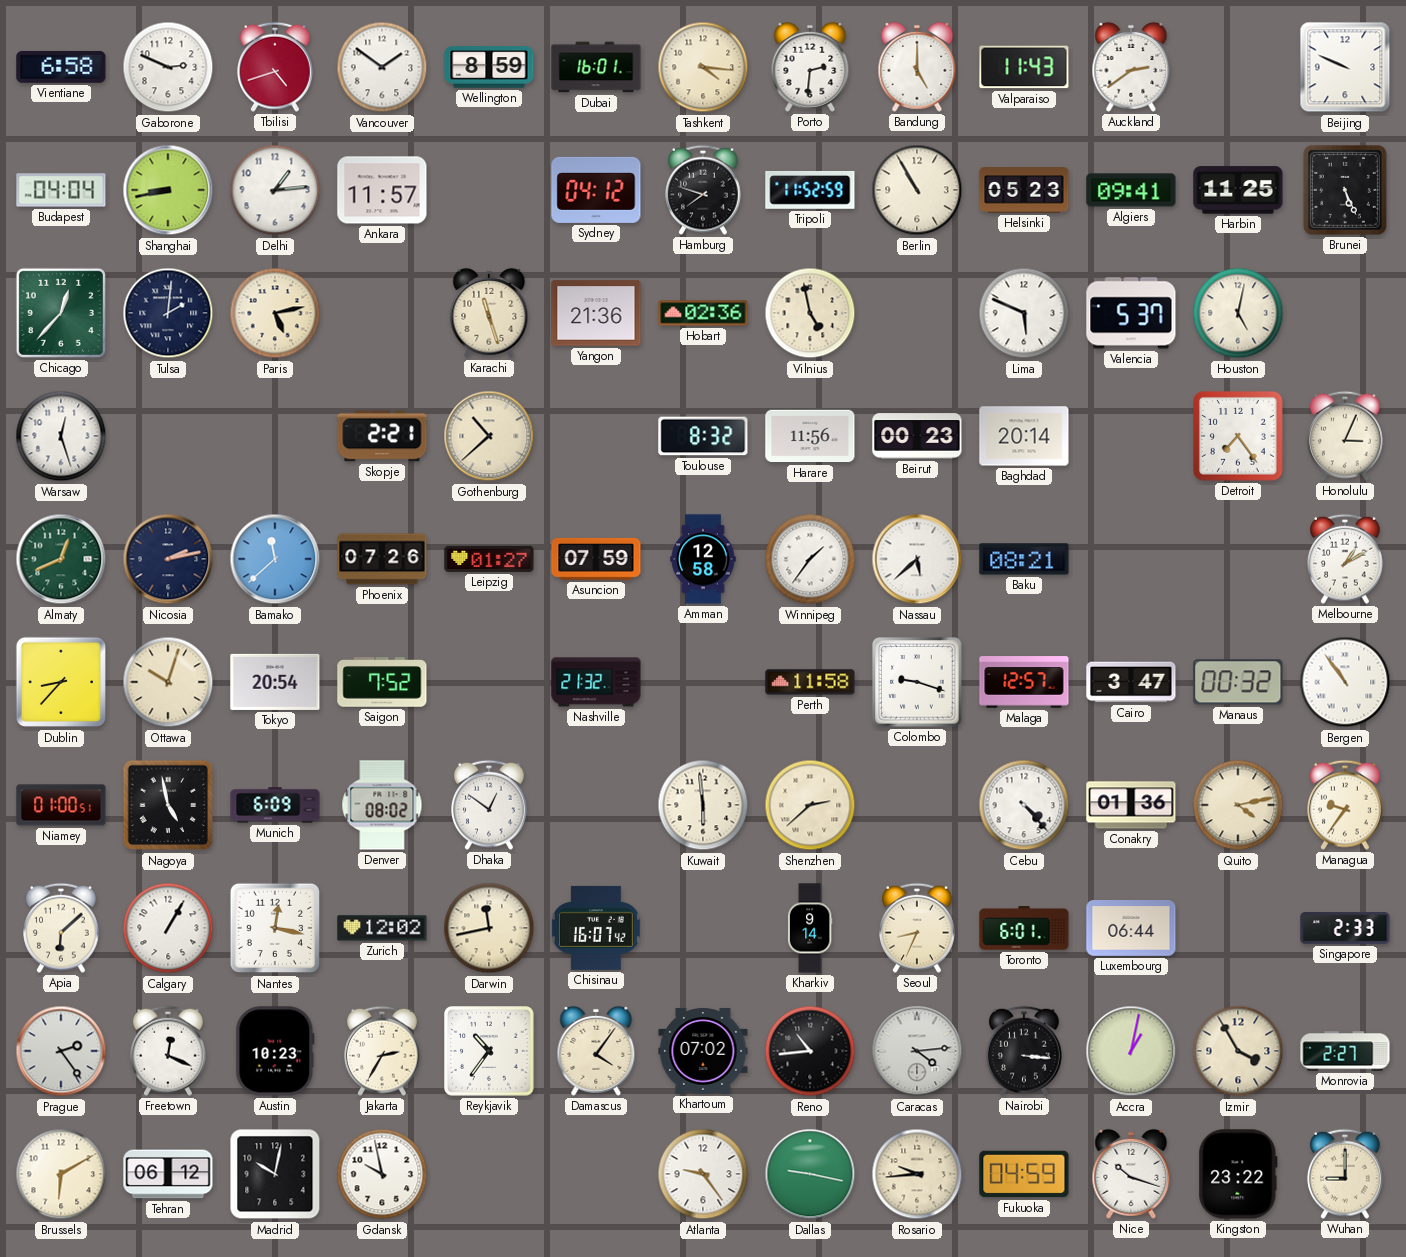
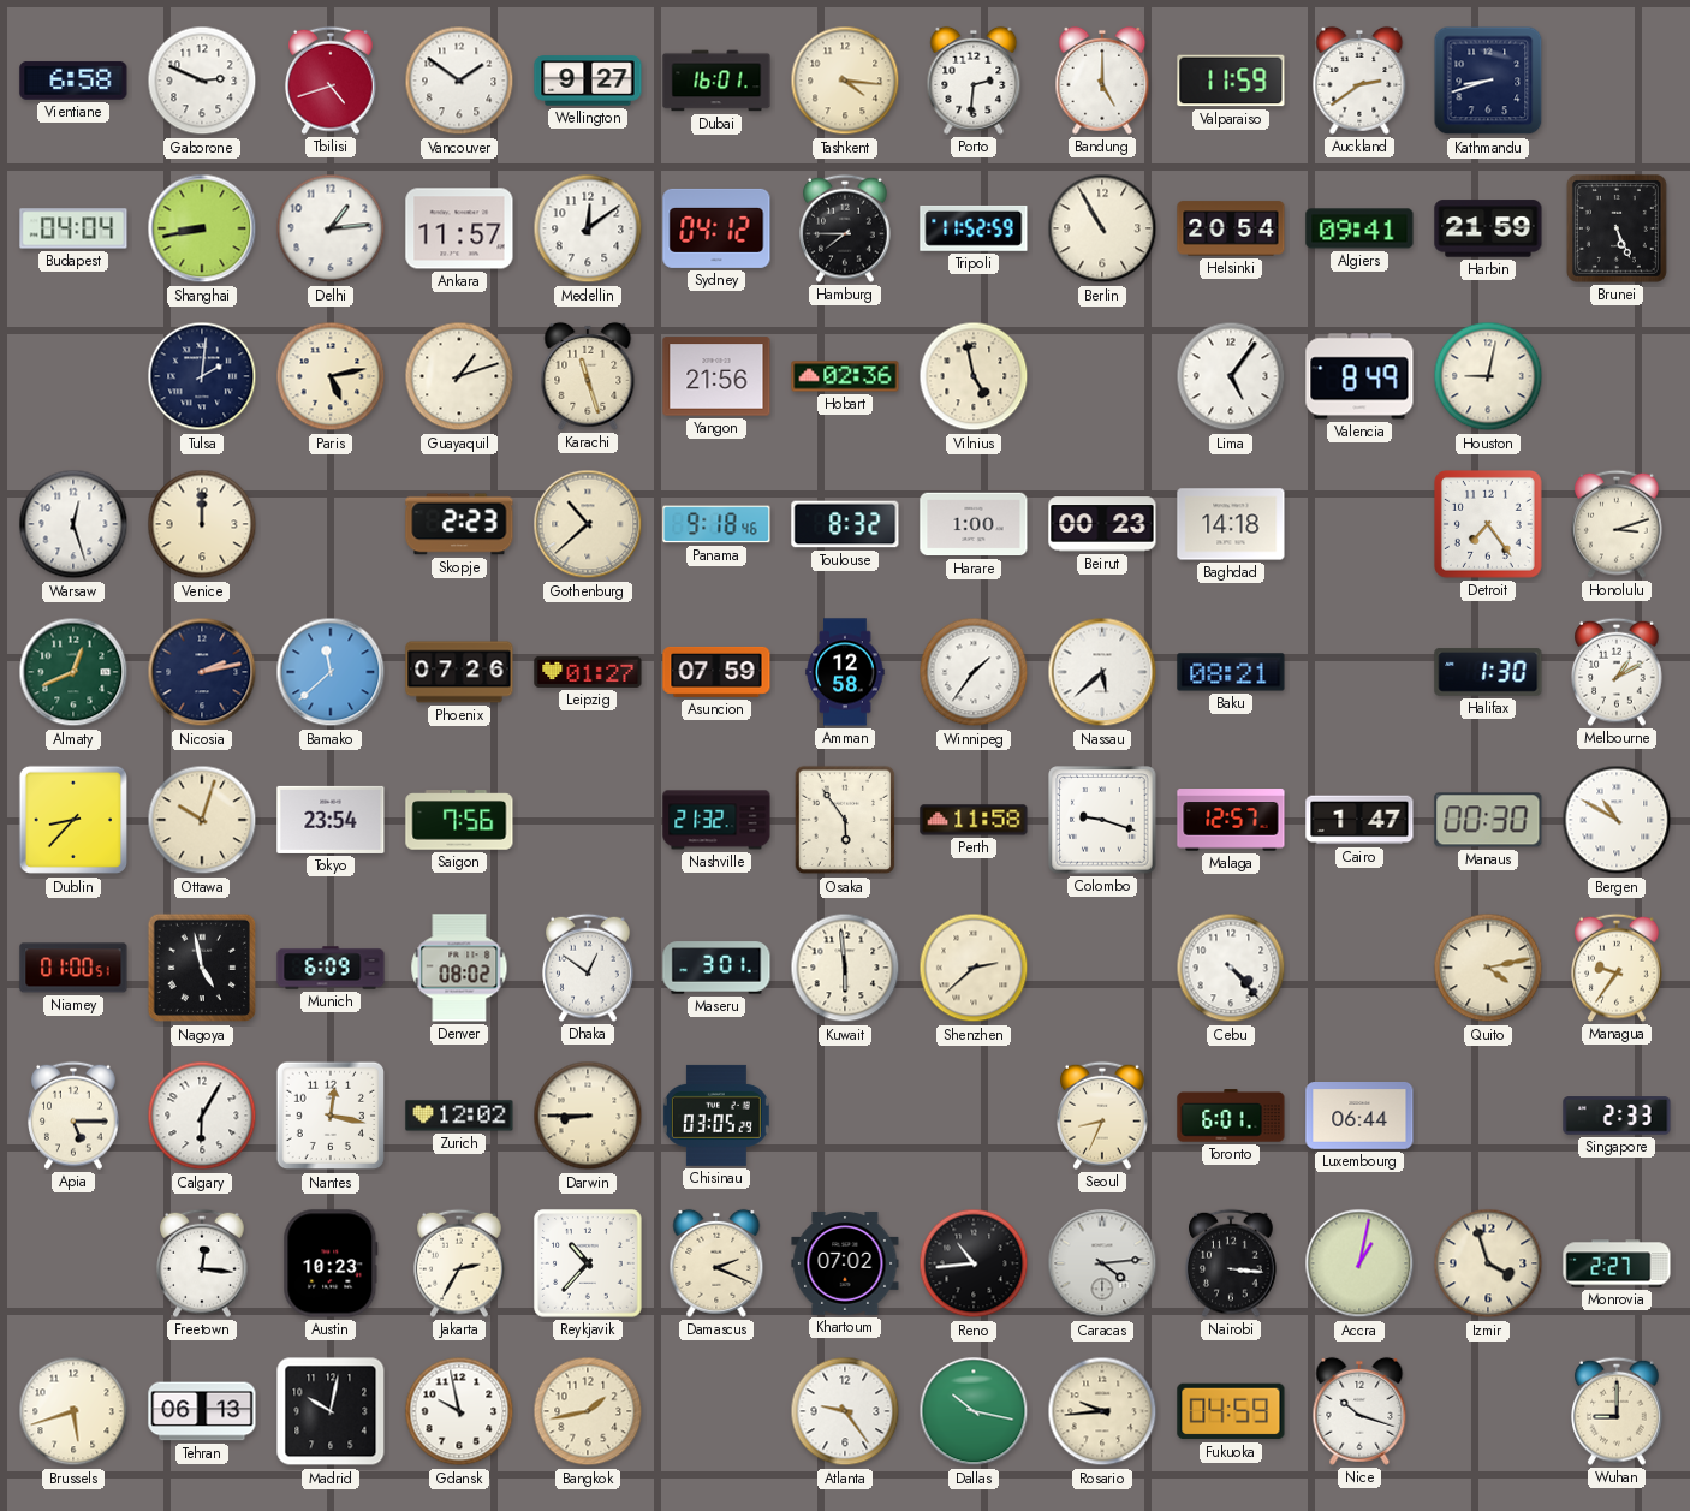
Wellington: 8:59 -> 9:27
Valparaiso: 11:43 -> 11:59
Kathmandu: none -> 8:42
Beijing: 9:49 -> none
Medellin: none -> 12:09
Hamburg: 7:48 -> 7:45
Helsinki: 05:23 -> 20:54
Harbin: 11:25 -> 21:59
Chicago: 12:37 -> none
Guayaquil: none -> 1:12
Yangon: 21:36 -> 21:56
Lima: 5:49 -> 5:06
Valencia: 5:37 -> 8:49
Houston: 5:02 -> 9:02
Venice: none -> 12:00
Skopje: 2:21 -> 2:23
Panama: none -> 9:18
Harare: 11:56 -> 1:00
Baghdad: 20:14 -> 14:18
Honolulu: 3:04 -> 3:12
Halifax: none -> 1:30
Tokyo: 20:54 -> 23:54
Saigon: 7:52 -> 7:56
Osaka: none -> 5:54
Cairo: 3:47 -> 1:47
Manaus: 00:32 -> 00:30
Bergen: 10:54 -> 10:50
Maseru: none -> 3:01
Conakry: 01:36 -> none
Apia: 6:08 -> 5:15
Calgary: 1:05 -> 6:05
Darwin: 11:43 -> 8:45
Chisinau: 16:07 -> 03:05
Kharkiv: 9:14 -> none
Prague: 2:24 -> none
Freetown: 12:19 -> 12:16
Reykjavik: 10:36 -> 10:37
Damascus: 4:06 -> 2:19
Izmir: 3:55 -> 3:57
Brussels: 6:10 -> 5:42
Tehran: 06:12 -> 06:13
Bangkok: none -> 1:43
Dallas: 9:17 -> 10:17
Kingston: 23:22 -> none
